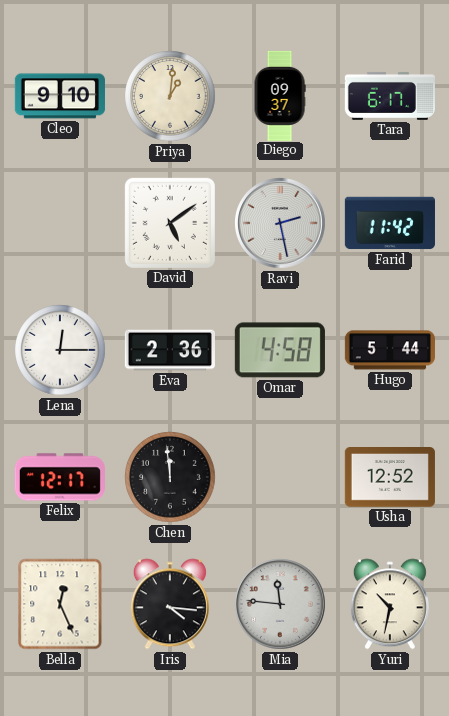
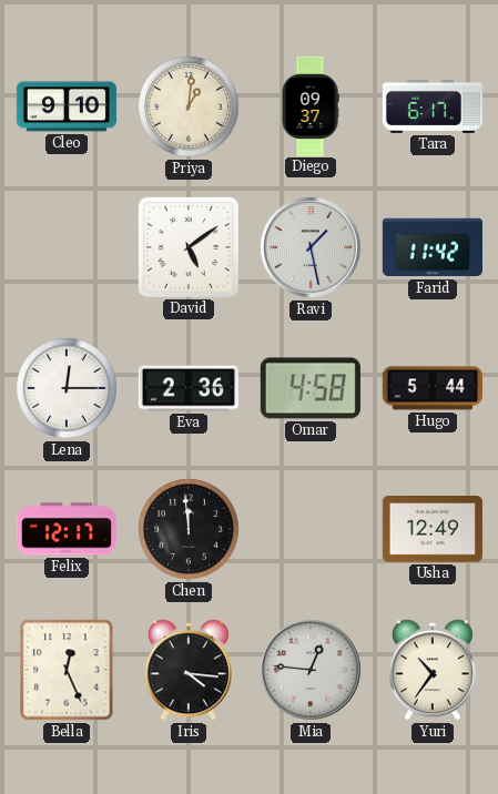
Ravi: 2:28 -> 1:28
Usha: 12:52 -> 12:49
Mia: 11:46 -> 12:46
Yuri: 10:32 -> 10:36
